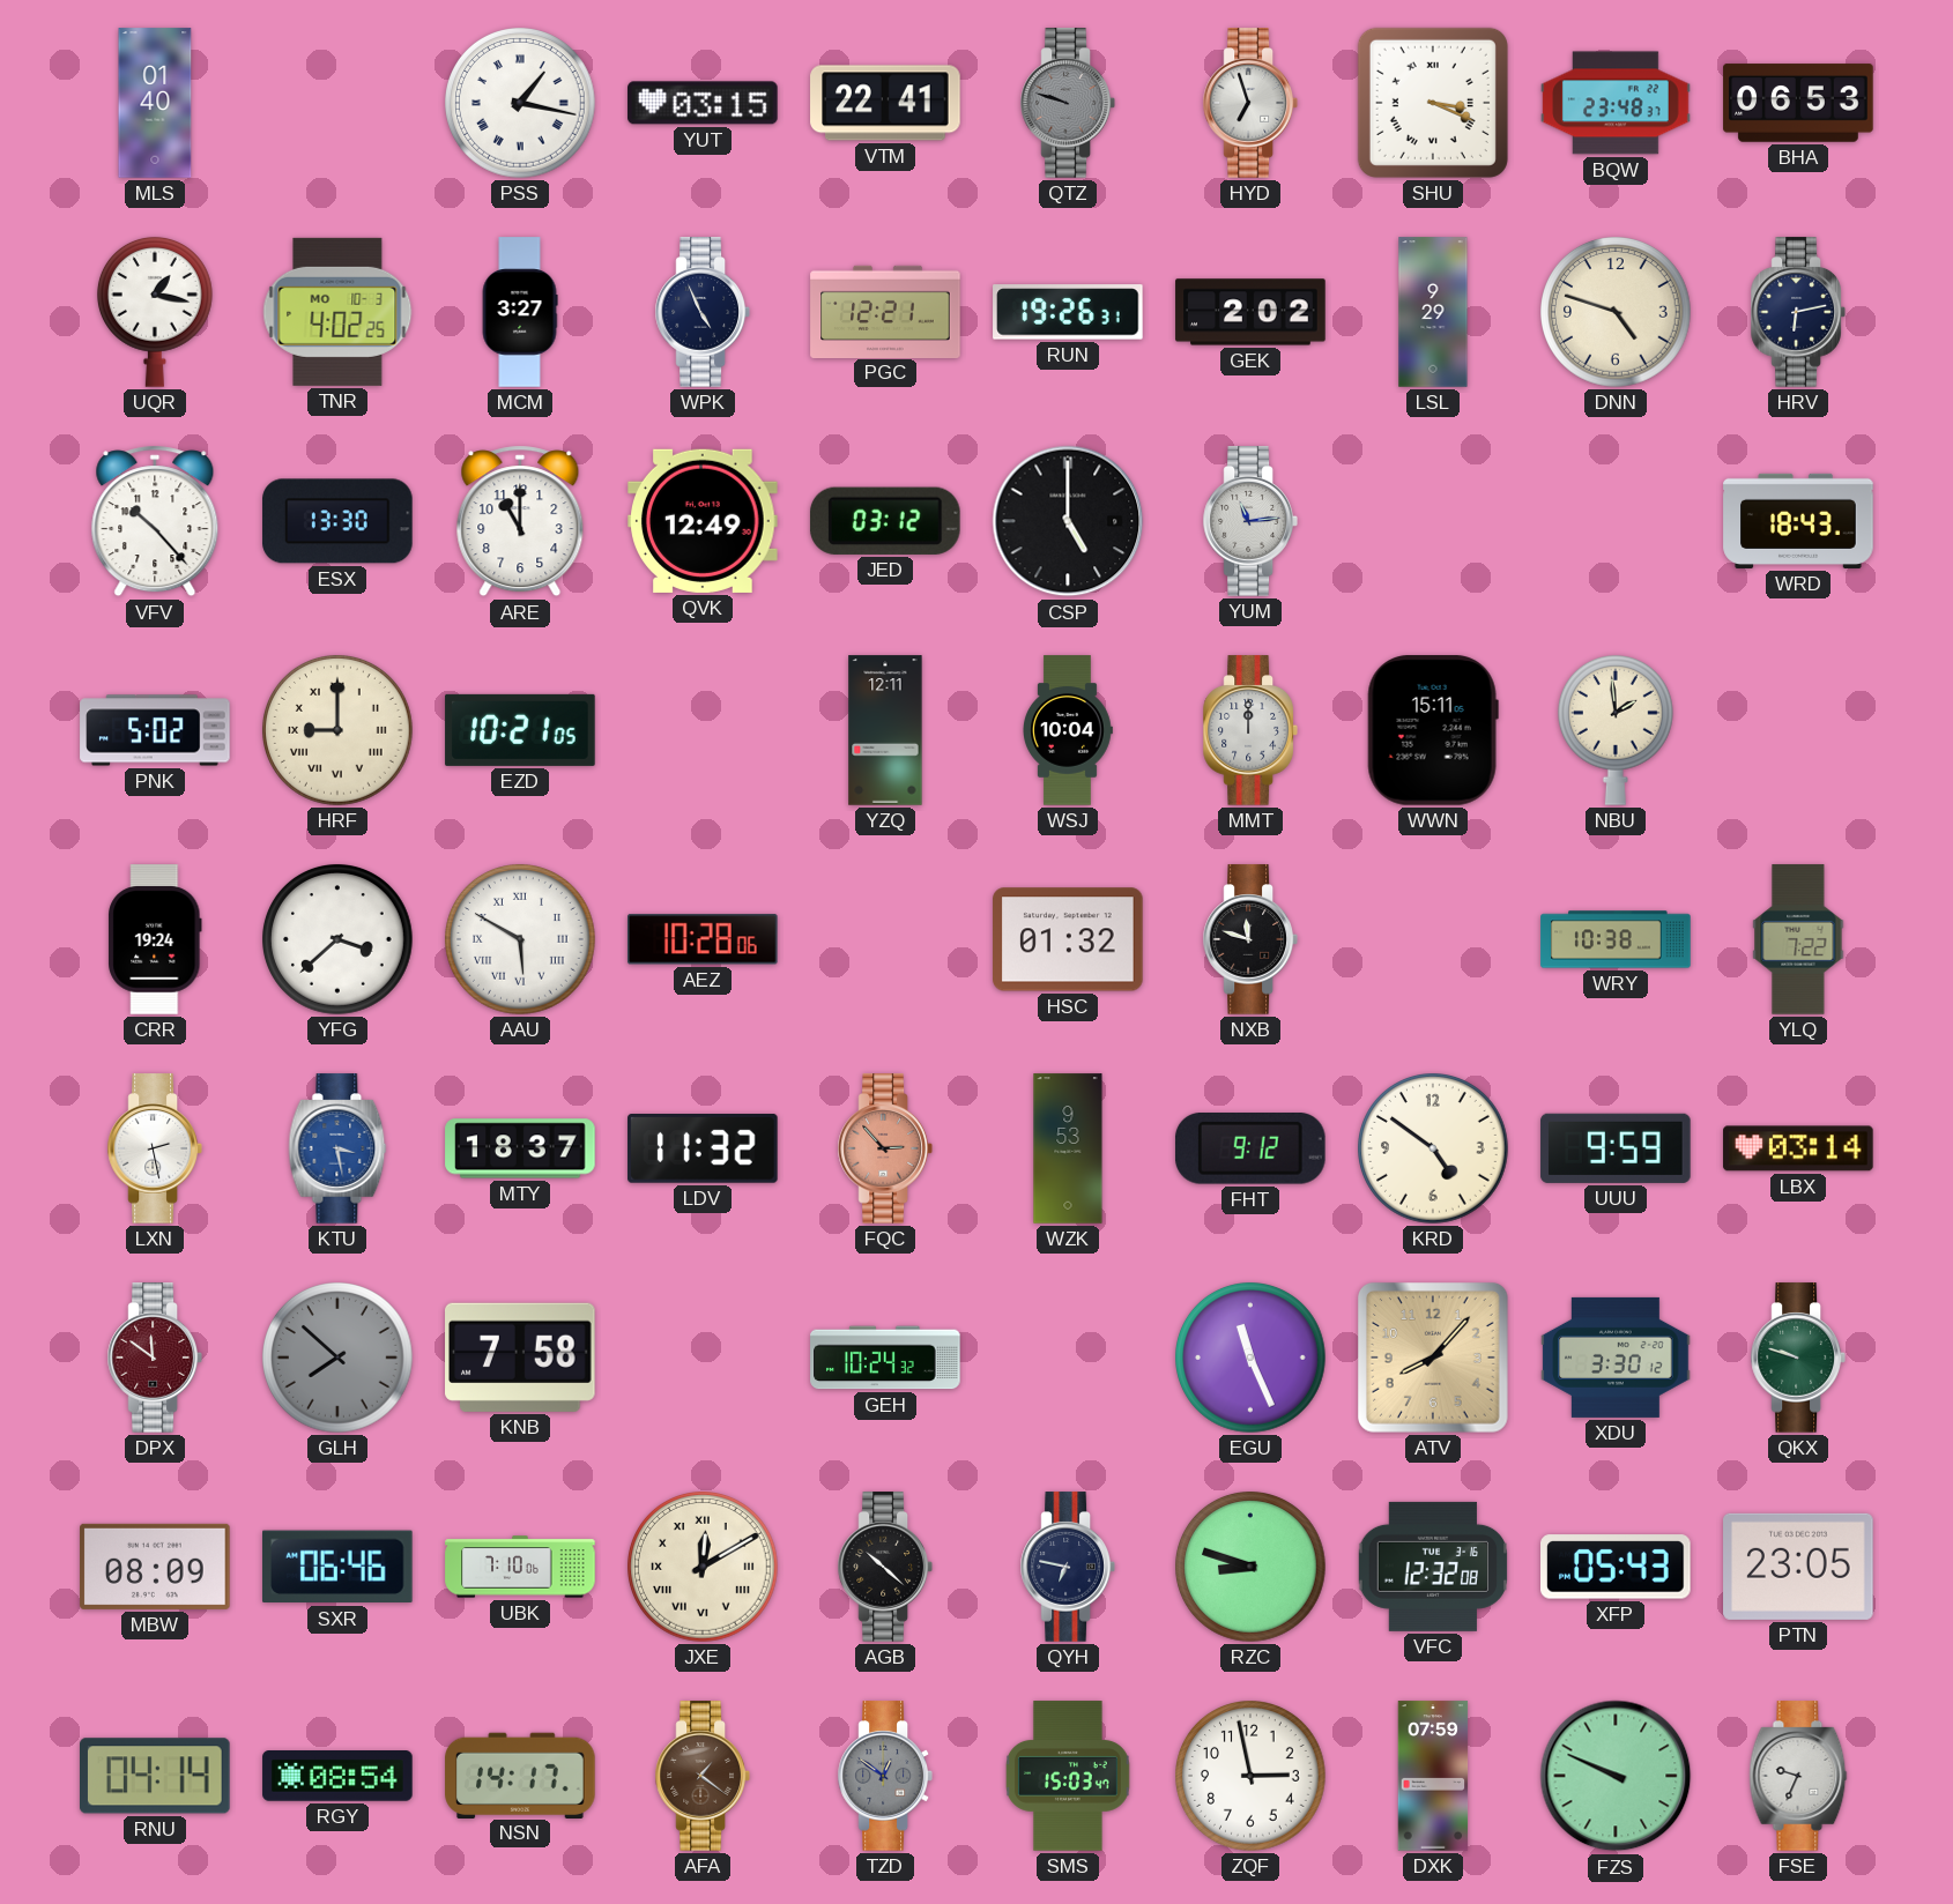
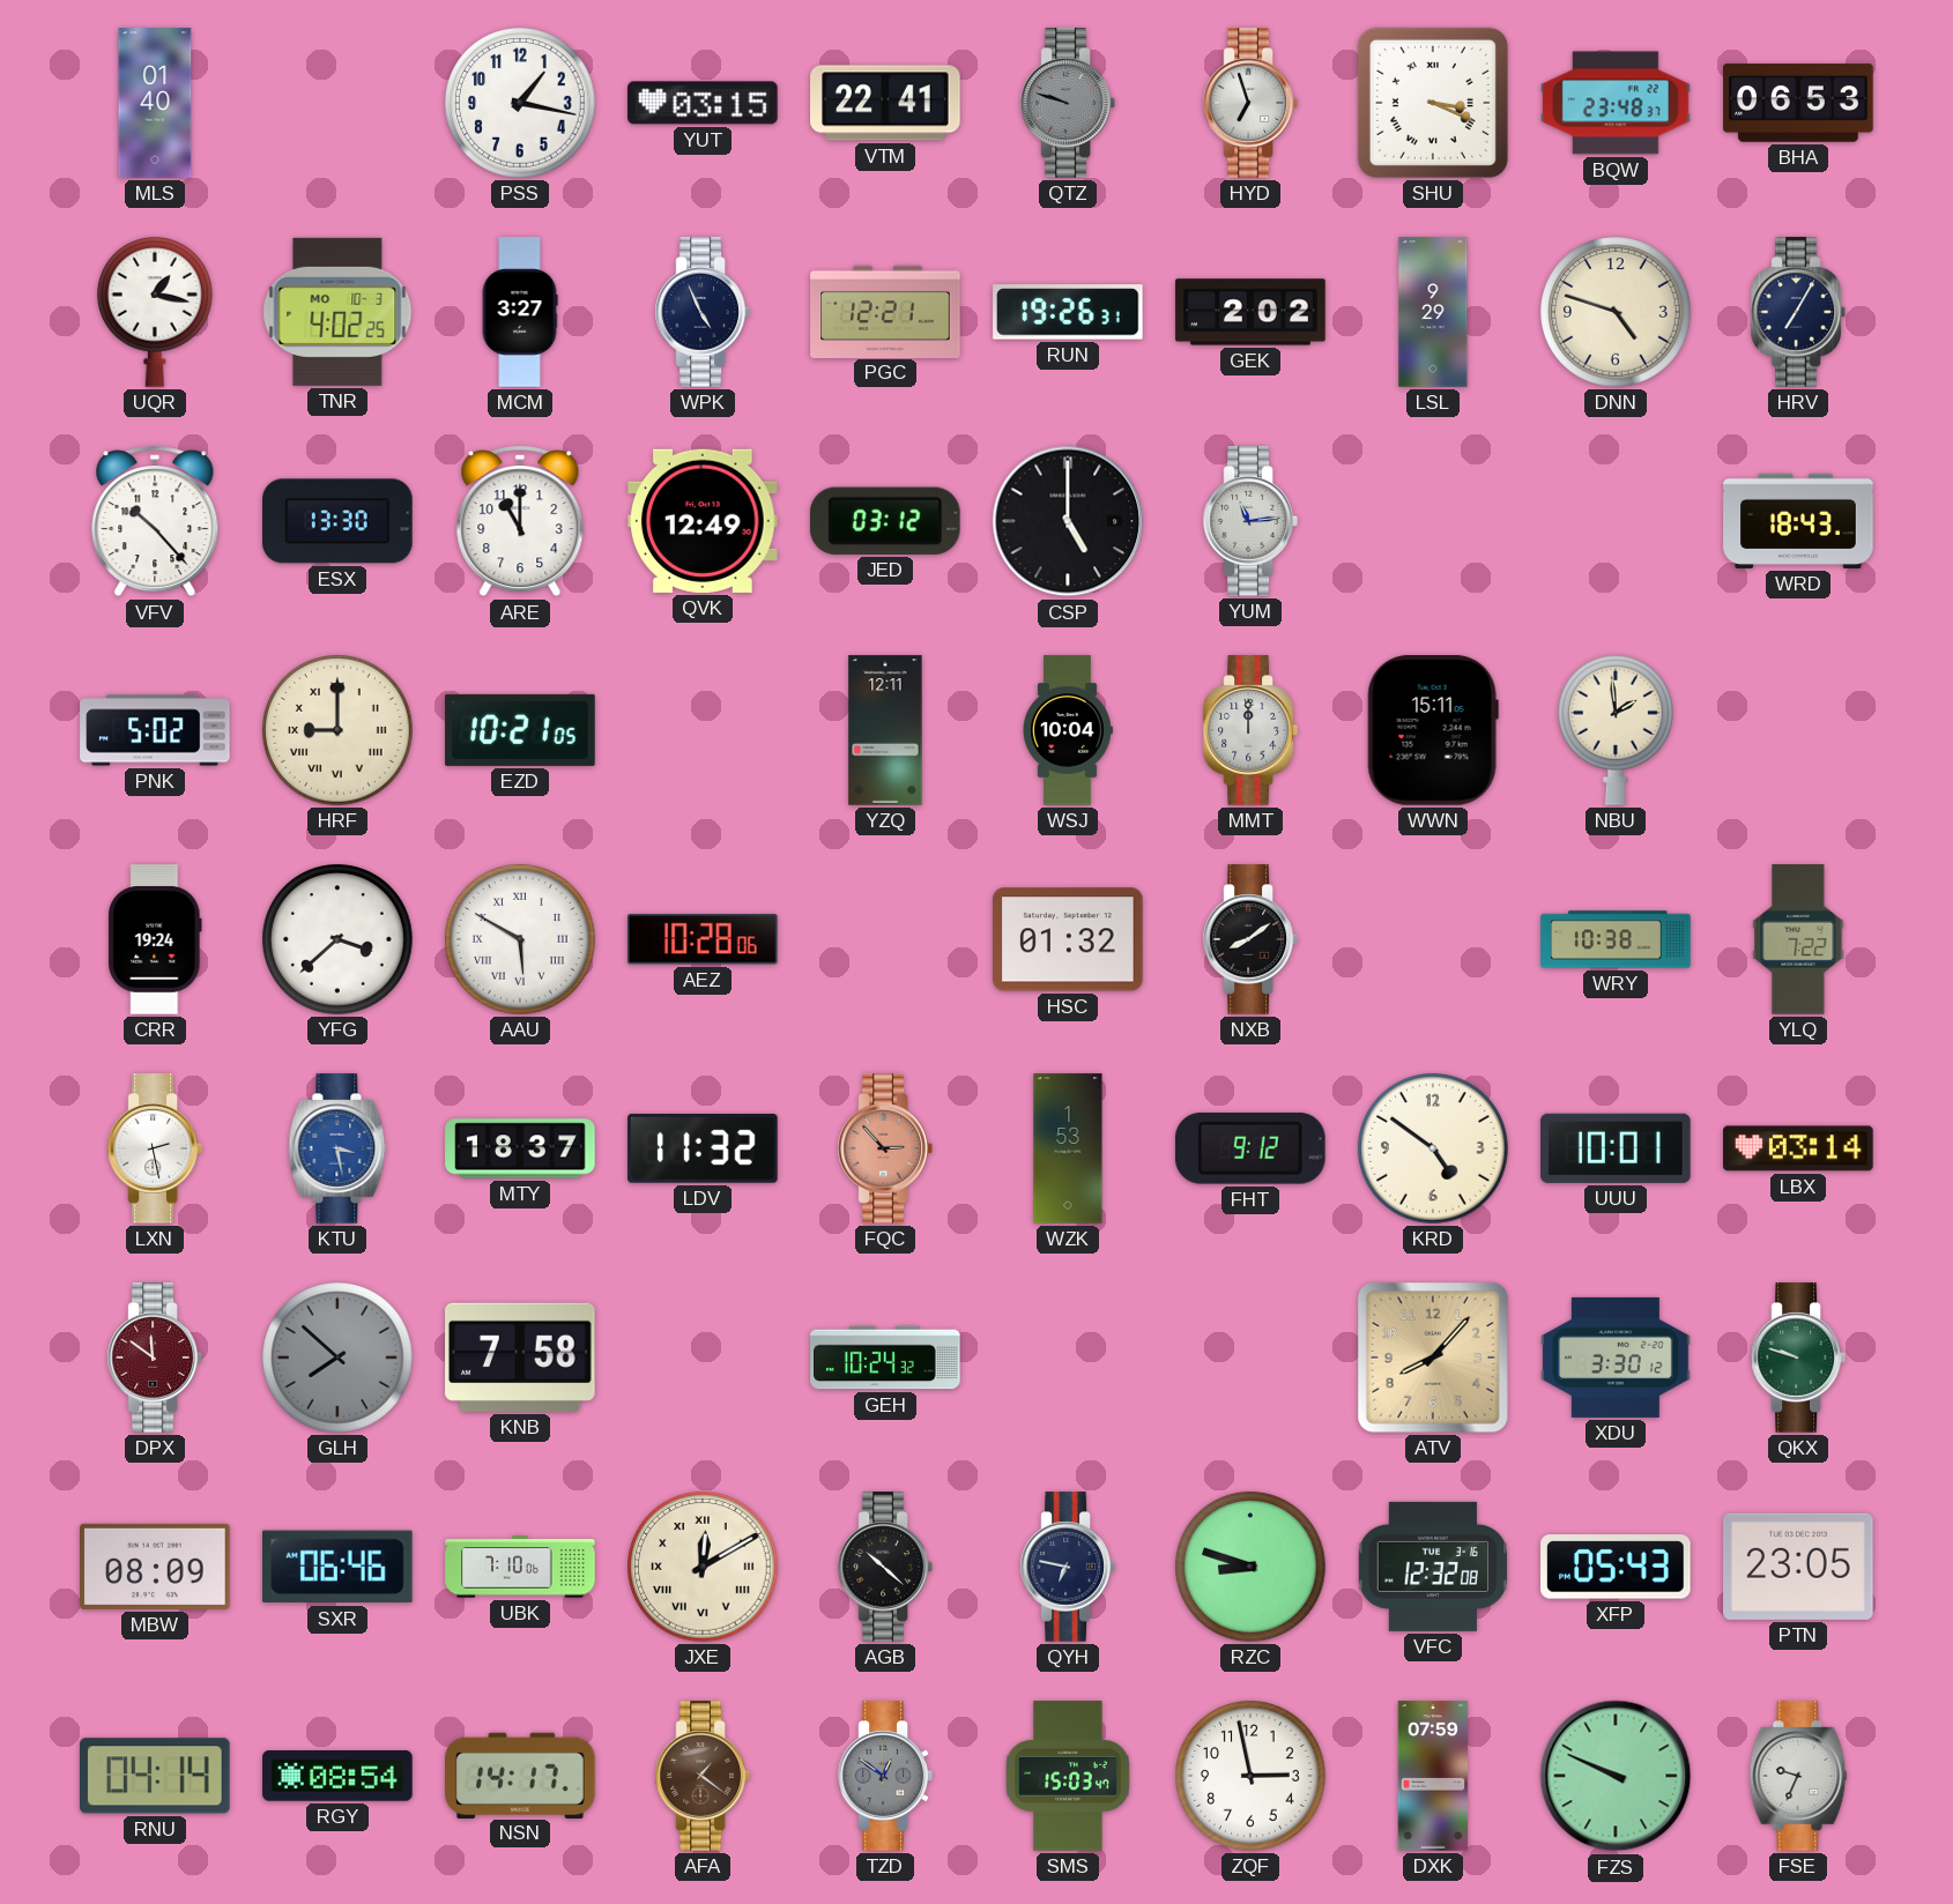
PSS numerals: Roman -> Arabic
HRV: 6:13 -> 7:05
NXB: 11:48 -> 8:09
WZK: 9:53 -> 1:53
UUU: 9:59 -> 10:01
EGU: 11:26 -> none
